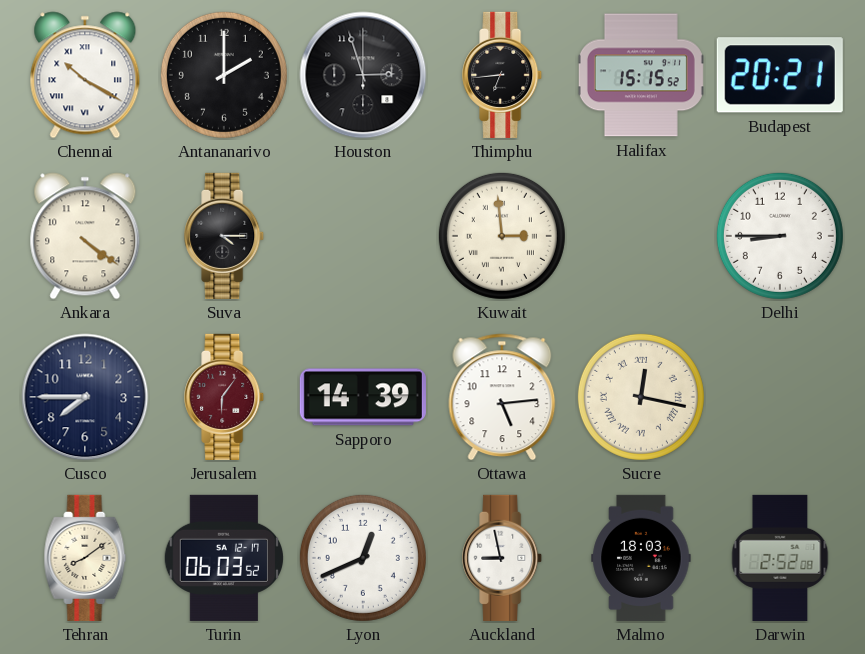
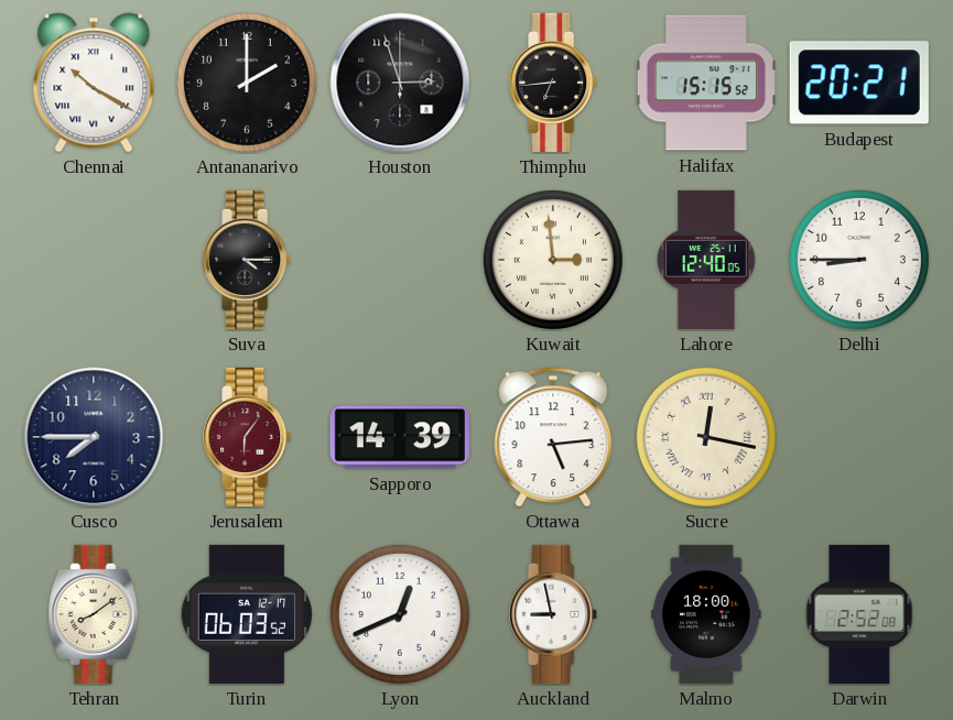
Ankara: 4:21 -> none
Lahore: none -> 12:40
Malmo: 18:03 -> 18:00
